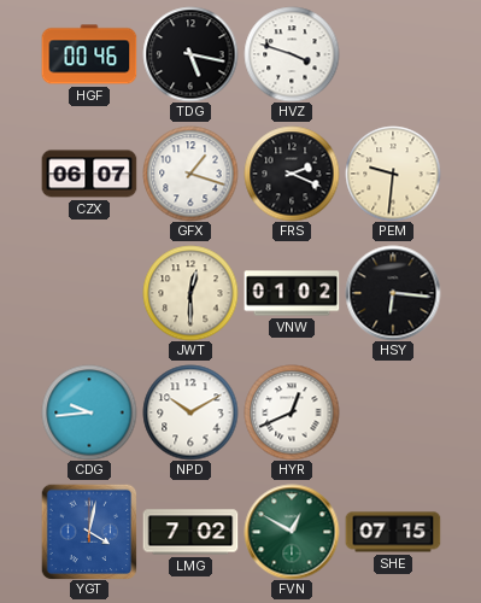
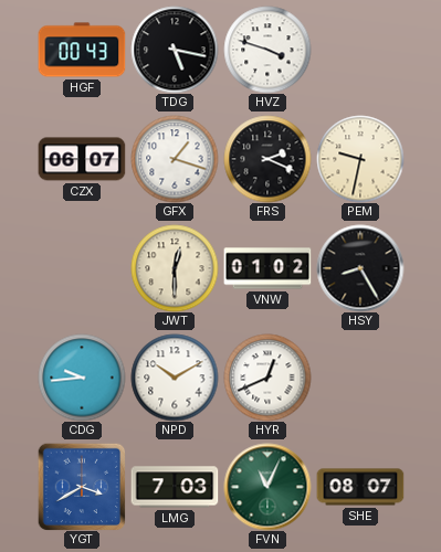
HGF: 00:46 -> 00:43
PEM: 9:31 -> 9:32
HSY: 6:16 -> 8:25
YGT: 4:02 -> 3:40
LMG: 7:02 -> 7:03
FVN: 12:50 -> 11:04
SHE: 07:15 -> 08:07
